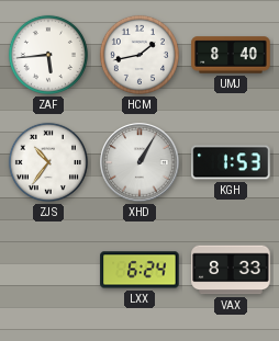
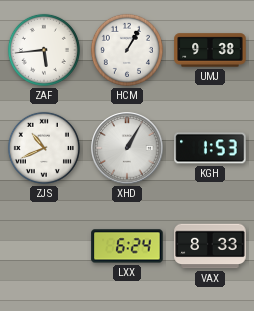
HCM: 1:43 -> 1:05
UMJ: 8:40 -> 9:38
ZJS: 10:36 -> 10:41
